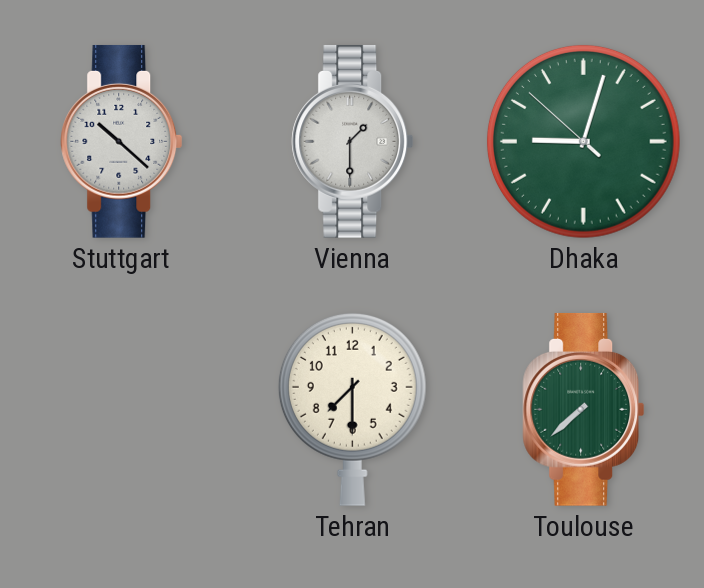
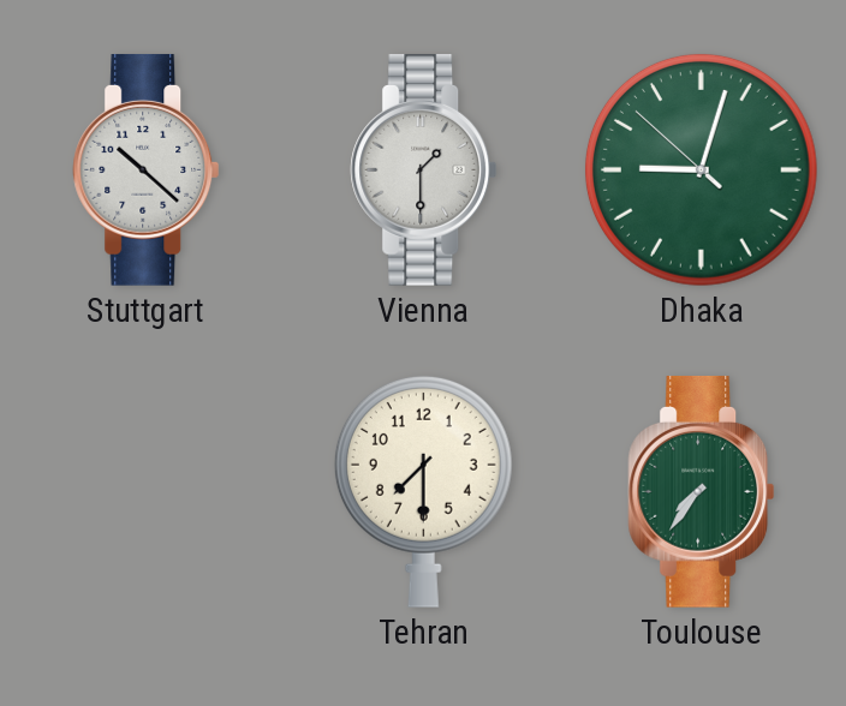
Toulouse: 7:38 -> 7:36
